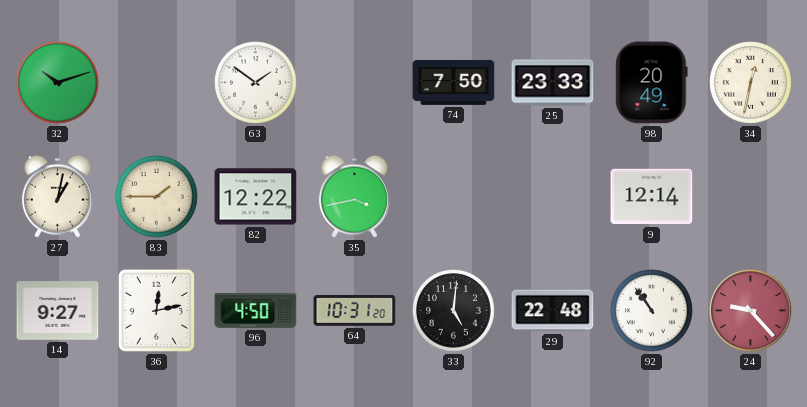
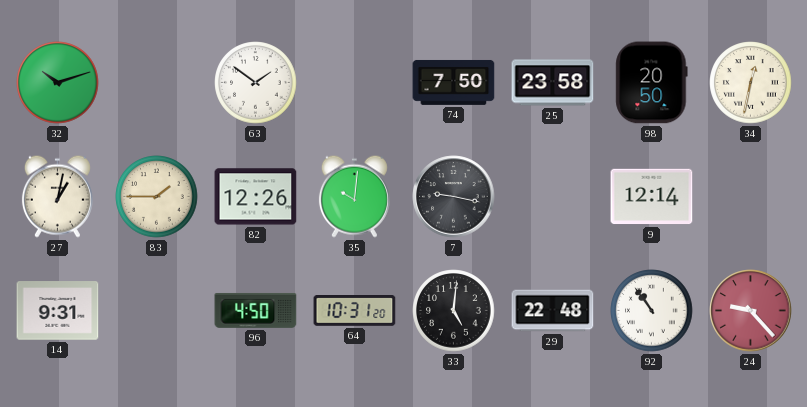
25: 23:33 -> 23:58
98: 20:49 -> 20:50
82: 12:22 -> 12:26
35: 3:43 -> 10:01
7: none -> 9:17
14: 9:27 -> 9:31
36: 12:13 -> none
